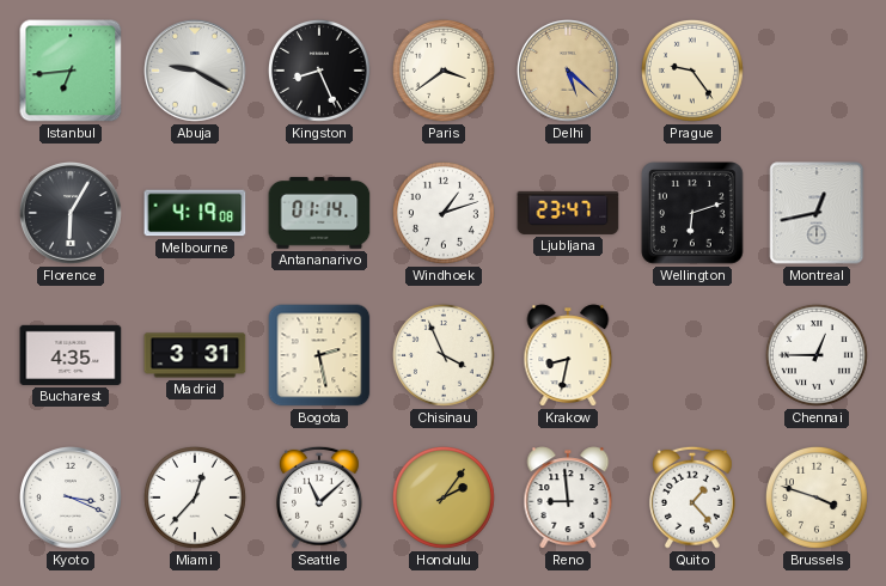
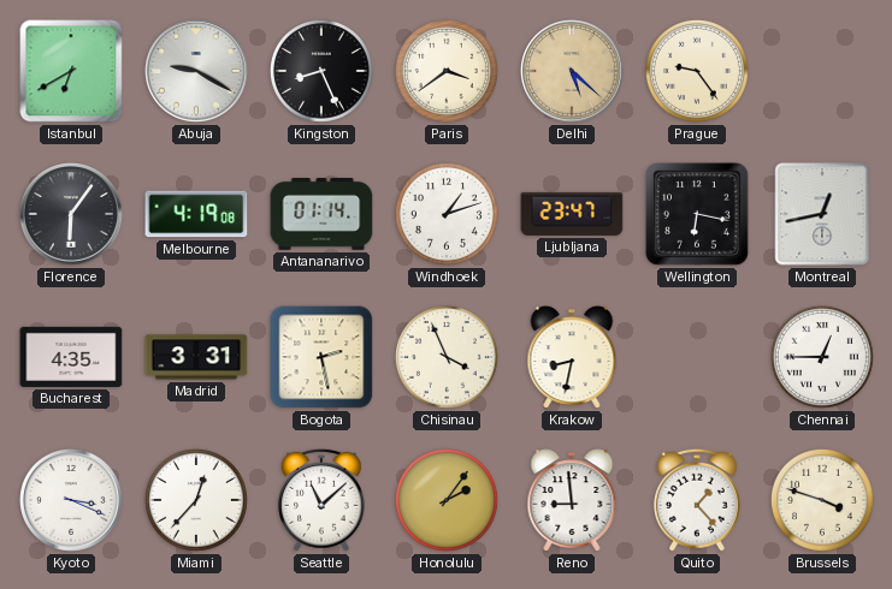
Istanbul: 6:44 -> 6:40
Florence: 6:05 -> 6:06
Wellington: 6:12 -> 6:17
